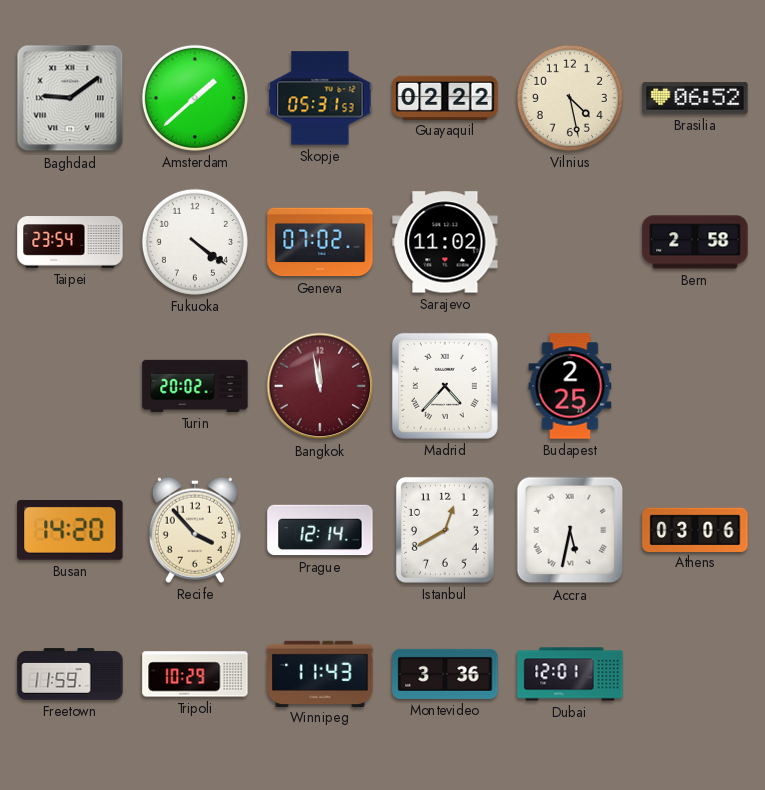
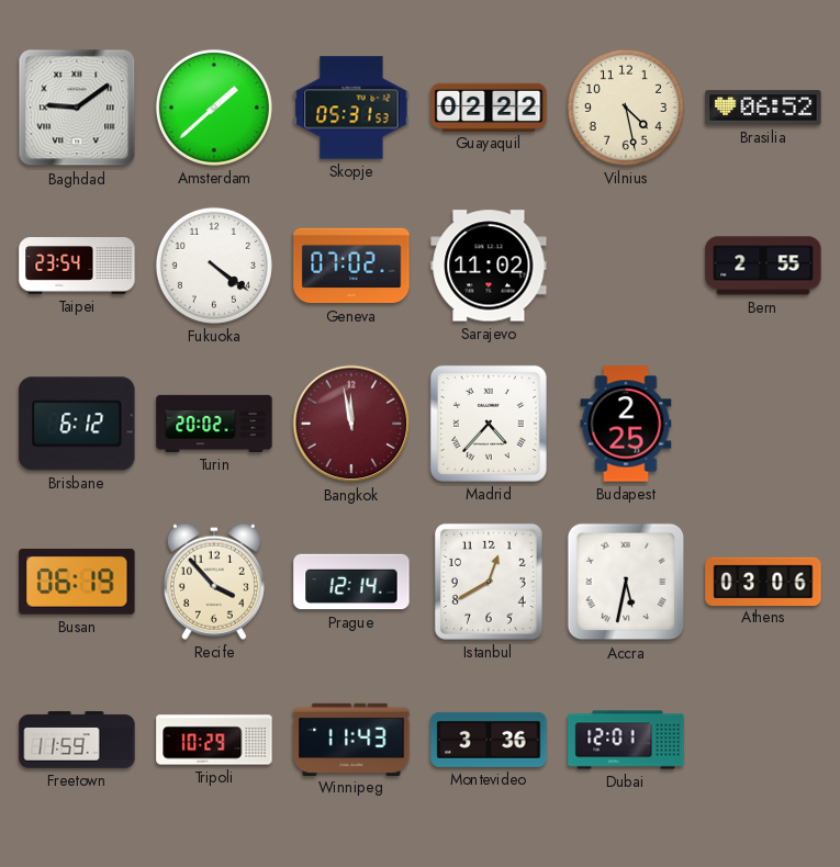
Bern: 2:58 -> 2:55
Brisbane: none -> 6:12
Busan: 14:20 -> 06:19
